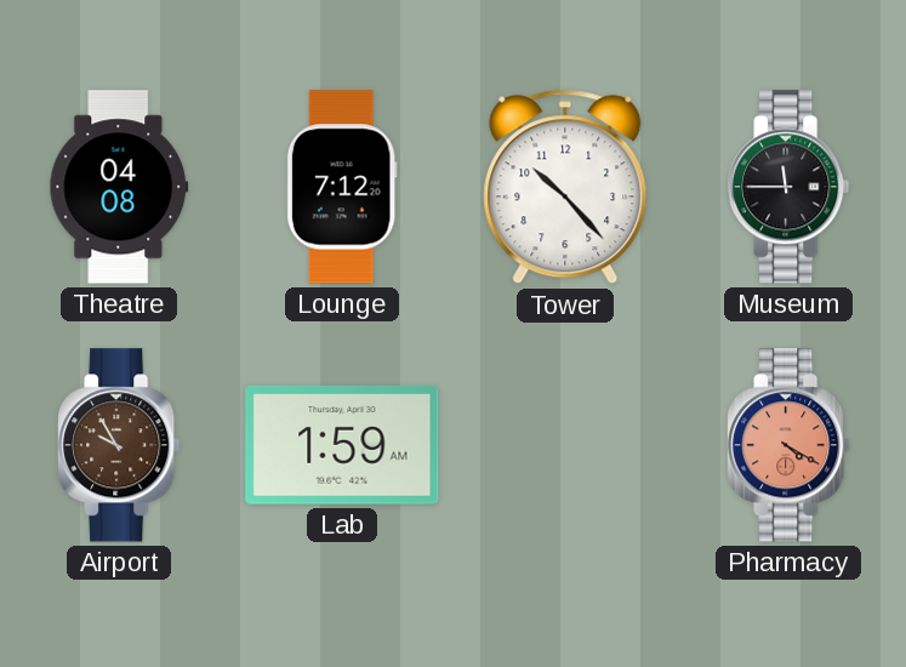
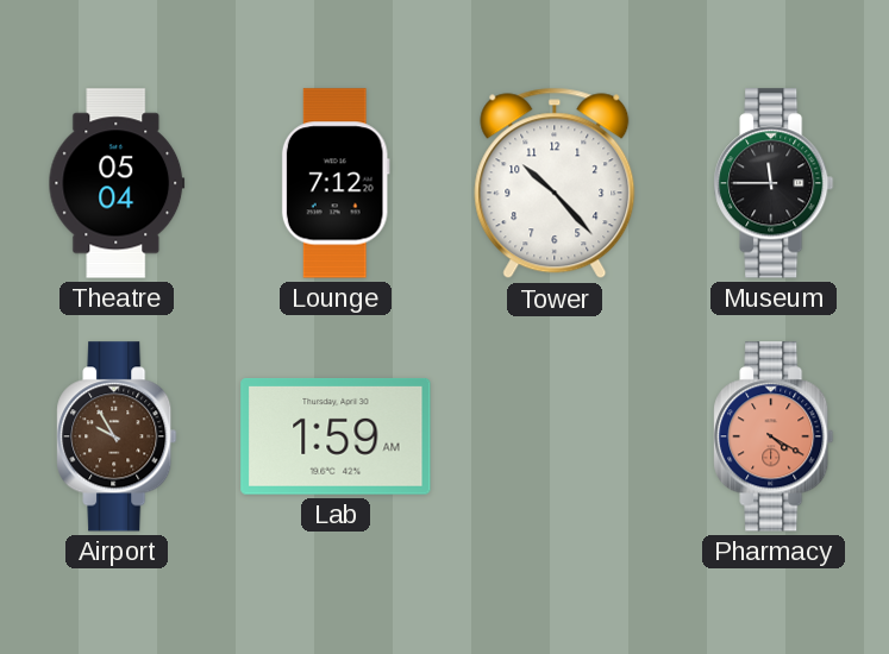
Theatre: 04:08 -> 05:04
